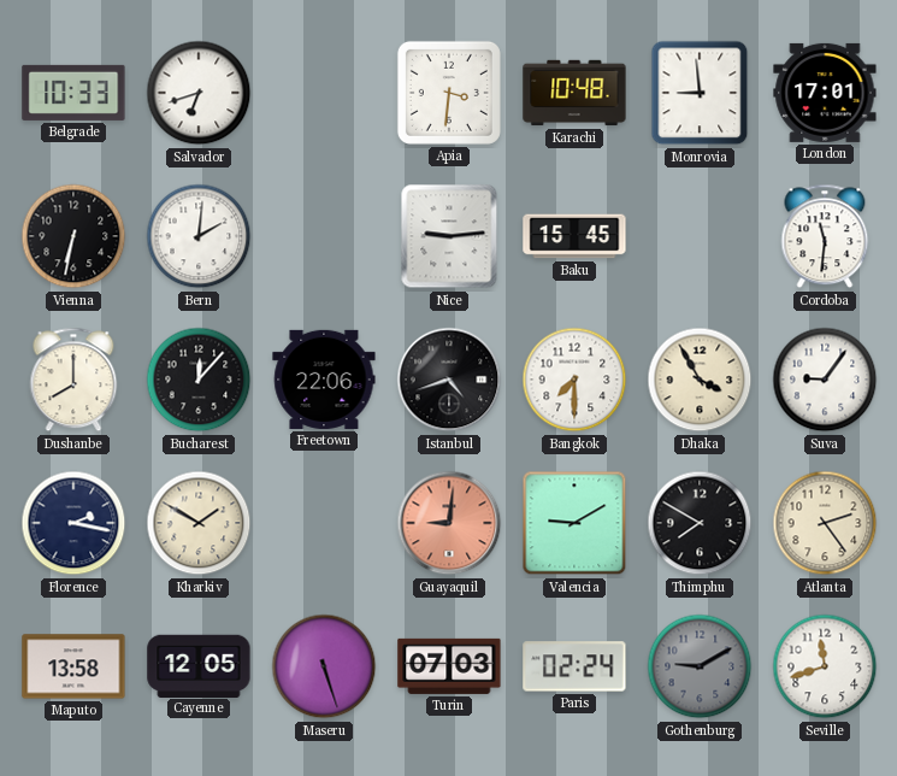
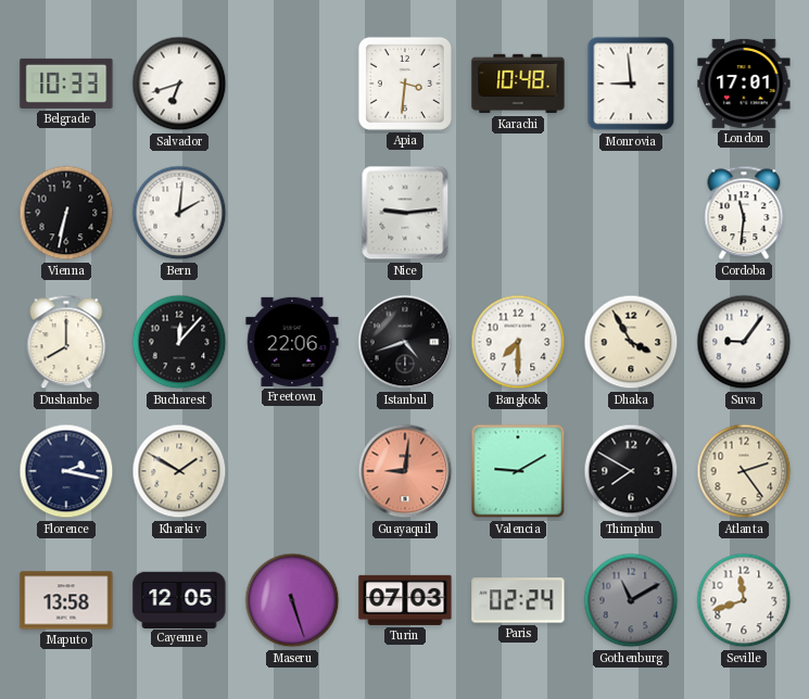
Baku: 15:45 -> none
Gothenburg: 9:10 -> 11:10
